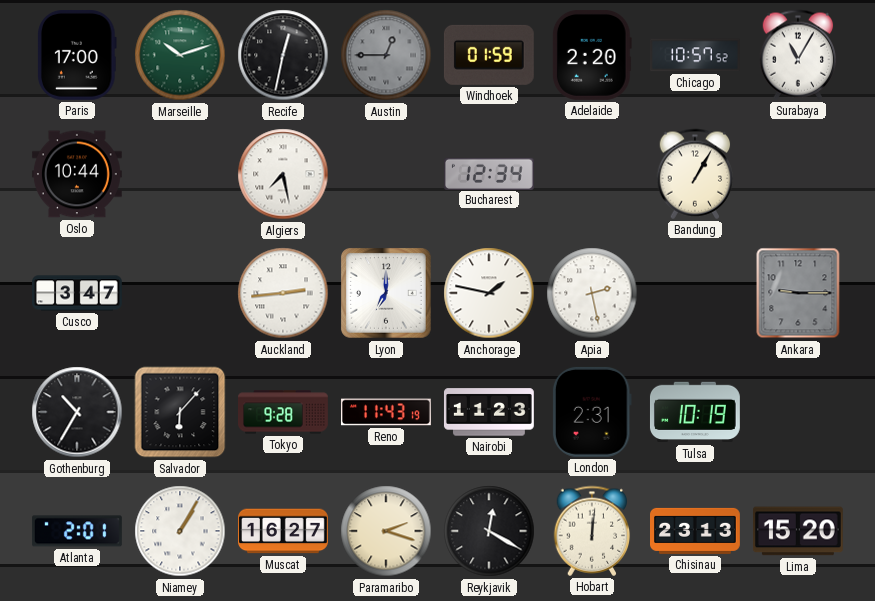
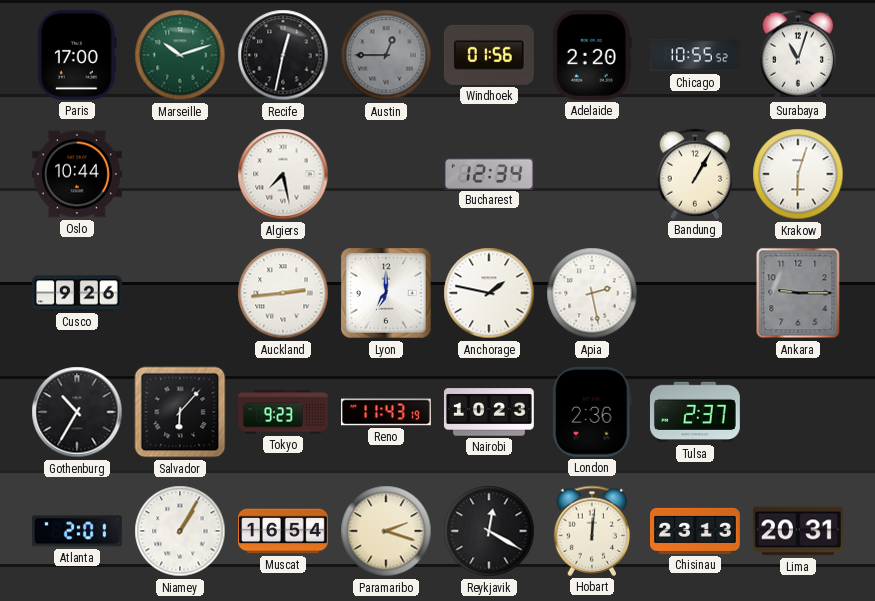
Windhoek: 01:59 -> 01:56
Chicago: 10:57 -> 10:55
Surabaya: 11:05 -> 11:03
Krakow: none -> 6:03
Cusco: 3:47 -> 9:26
Tokyo: 9:28 -> 9:23
Nairobi: 11:23 -> 10:23
London: 2:31 -> 2:36
Tulsa: 10:19 -> 2:37
Muscat: 16:27 -> 16:54
Lima: 15:20 -> 20:31
